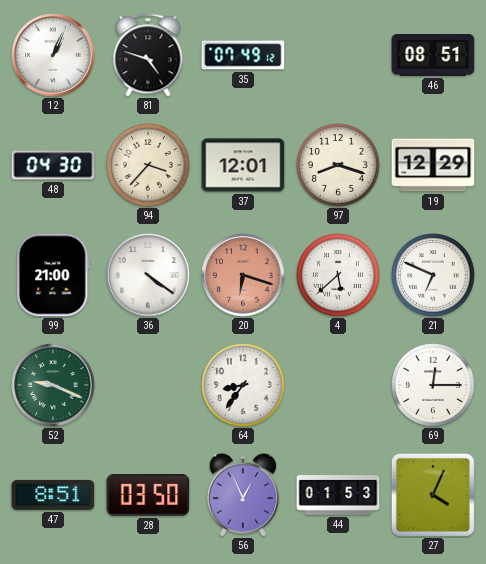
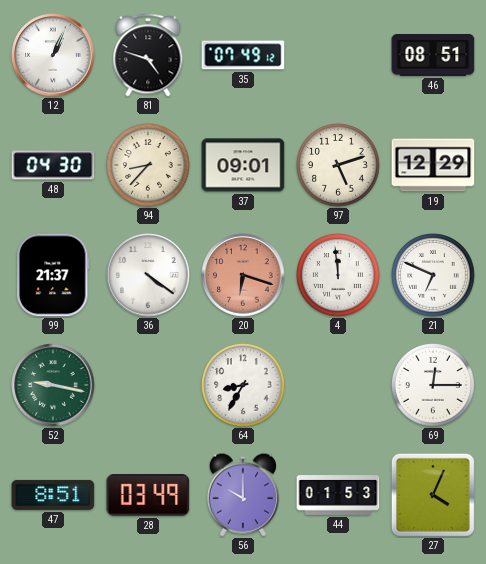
94: 3:37 -> 8:37
37: 12:01 -> 09:01
97: 8:18 -> 5:12
99: 21:00 -> 21:37
4: 5:38 -> 11:59
52: 9:19 -> 9:17
64: 8:36 -> 8:35
28: 03:50 -> 03:49
56: 12:56 -> 10:00
